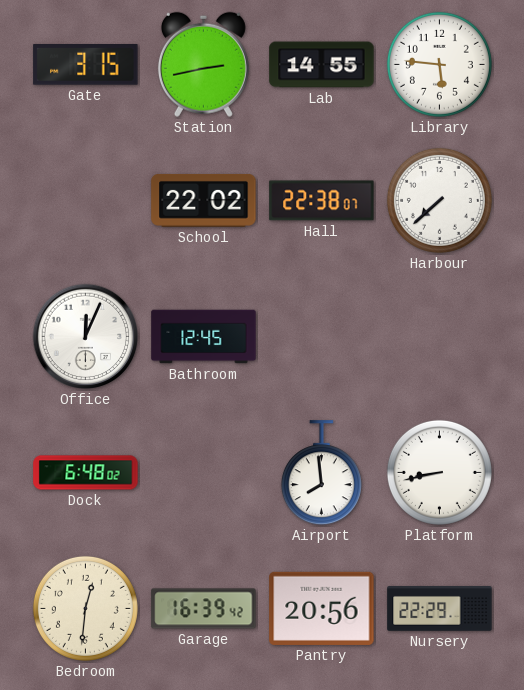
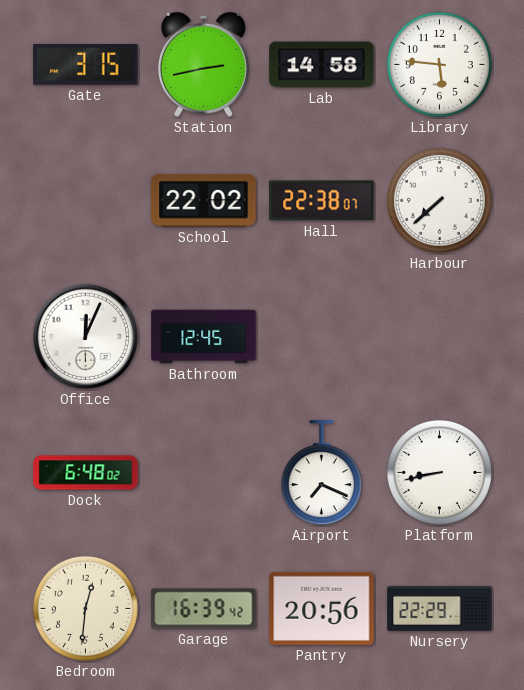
Lab: 14:55 -> 14:58
Airport: 7:59 -> 7:19
